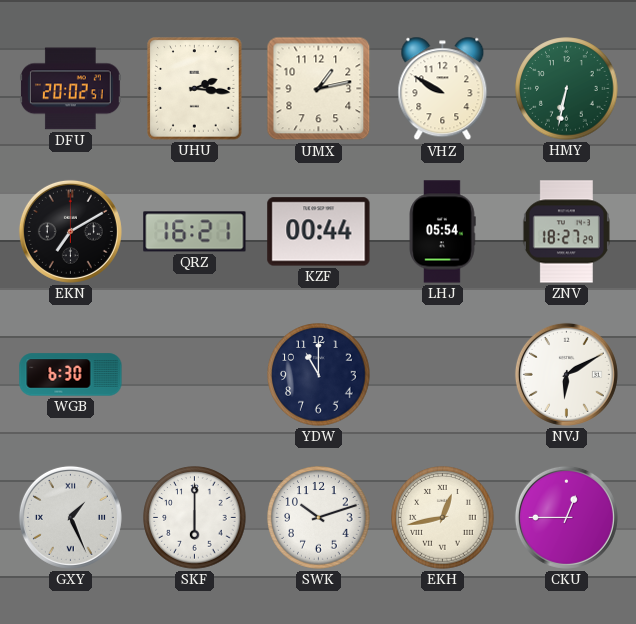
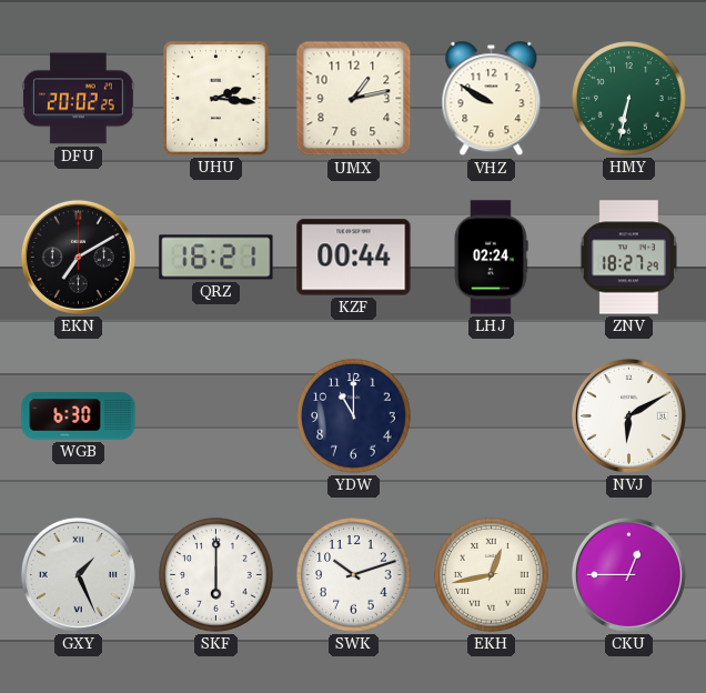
DFU: 20:02:51 -> 20:02:25
LHJ: 05:54 -> 02:24
